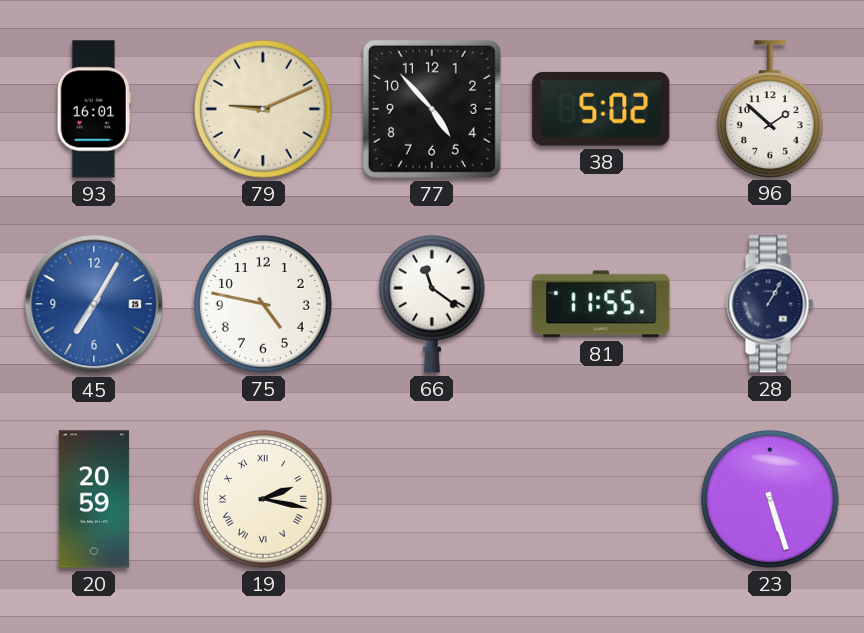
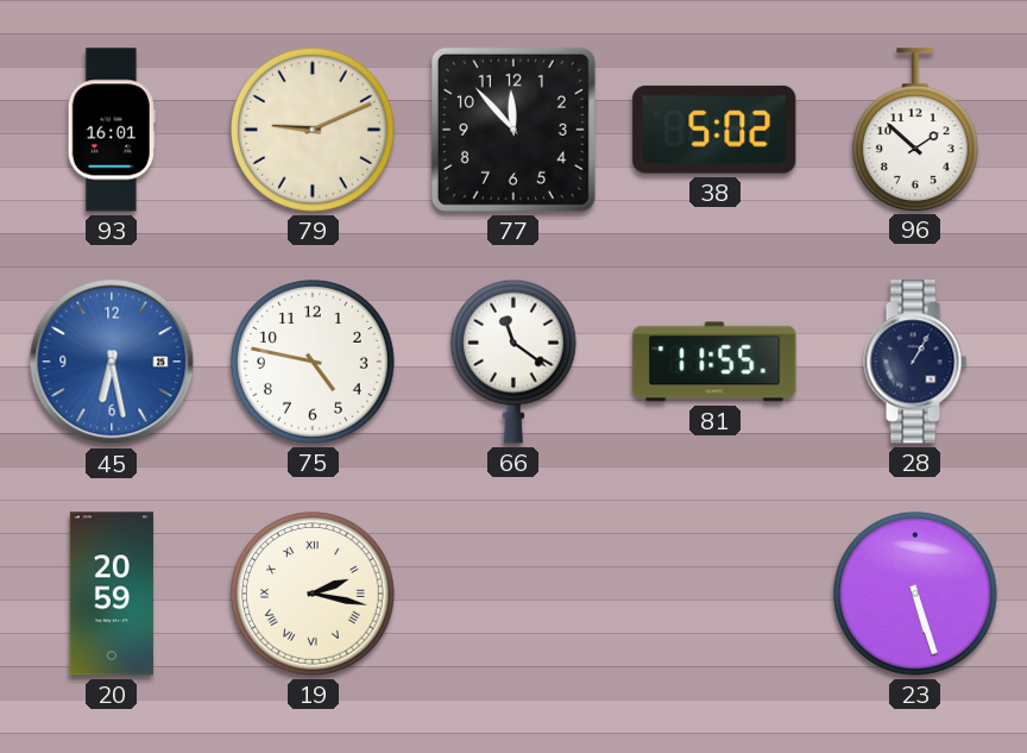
77: 4:53 -> 11:53
45: 7:05 -> 6:28
